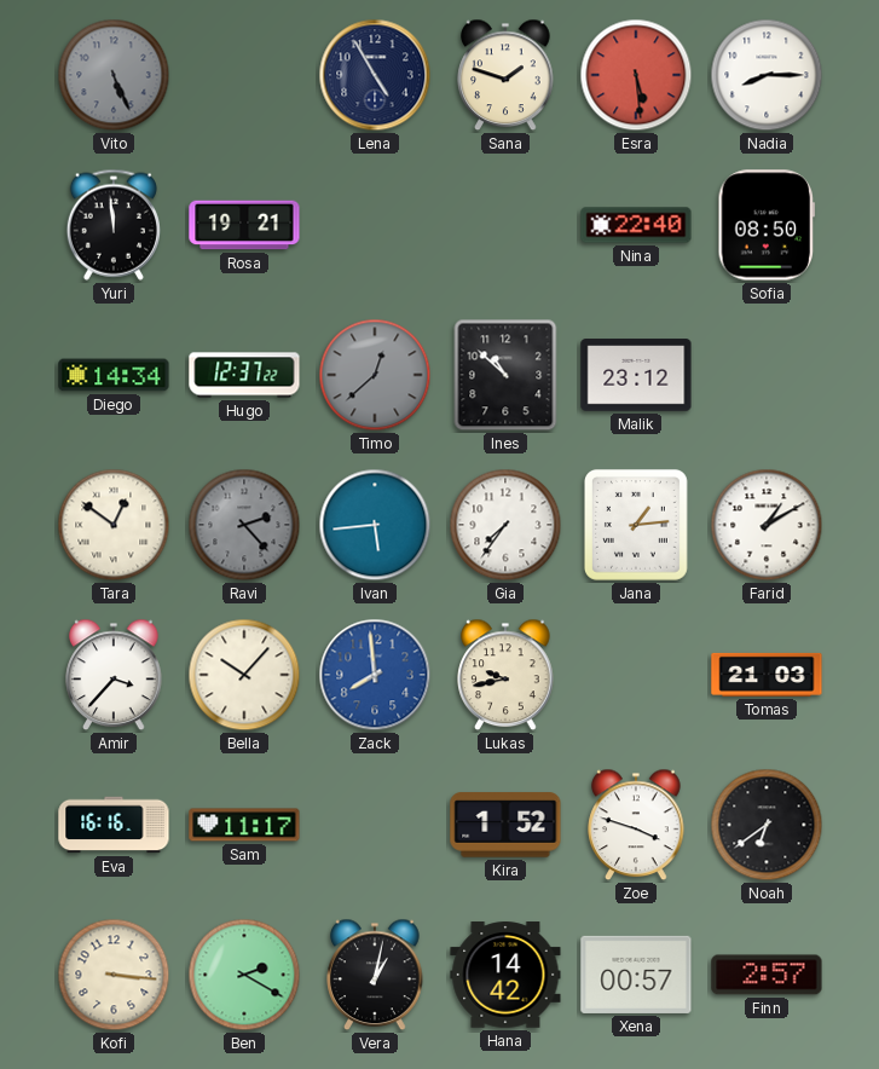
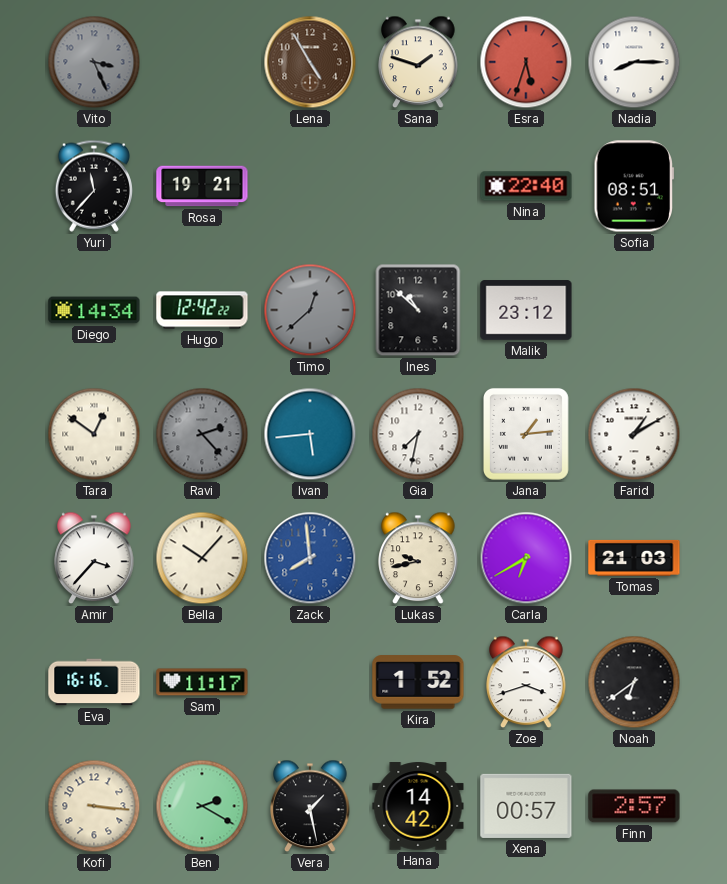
Vito: 5:26 -> 3:26
Lena dial: navy -> brown
Esra: 5:29 -> 5:33
Yuri: 11:59 -> 11:37
Sofia: 08:50 -> 08:51
Hugo: 12:37 -> 12:42
Gia: 7:36 -> 7:32
Carla: none -> 6:40
Zoe: 3:48 -> 3:42
Vera: 1:02 -> 1:28
